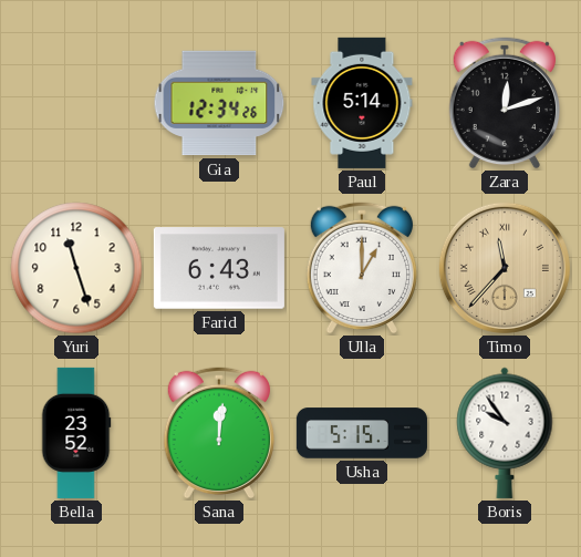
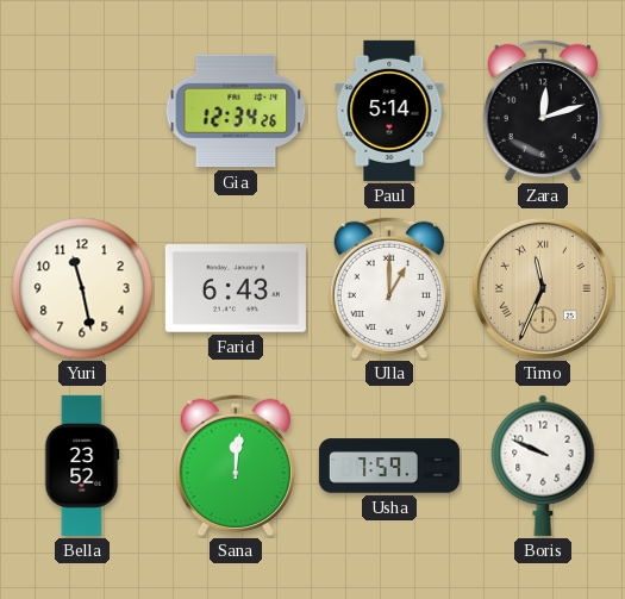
Yuri: 11:27 -> 11:28
Timo: 11:37 -> 11:34
Usha: 5:15 -> 7:59
Boris: 9:54 -> 9:49
